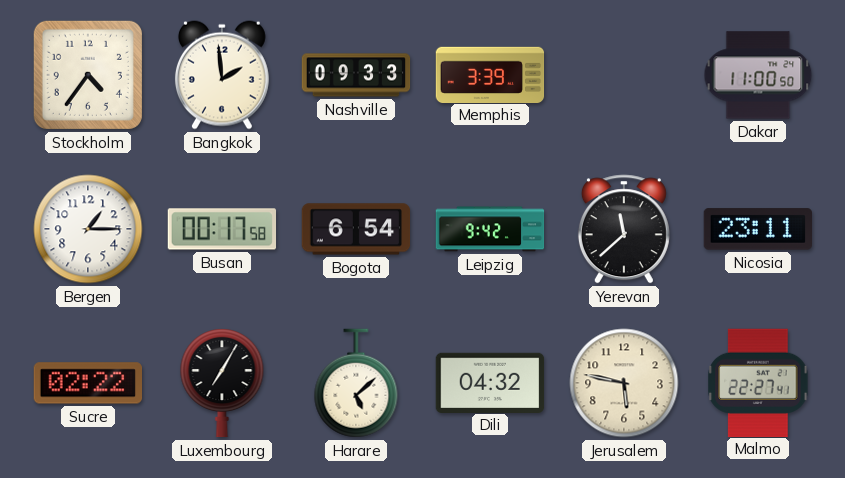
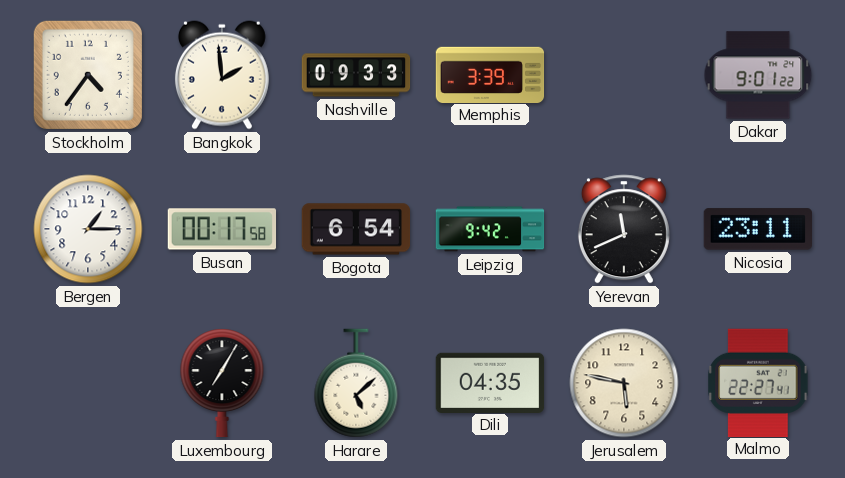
Dakar: 11:00 -> 9:01
Yerevan: 11:38 -> 11:41
Sucre: 02:22 -> none
Dili: 04:32 -> 04:35
